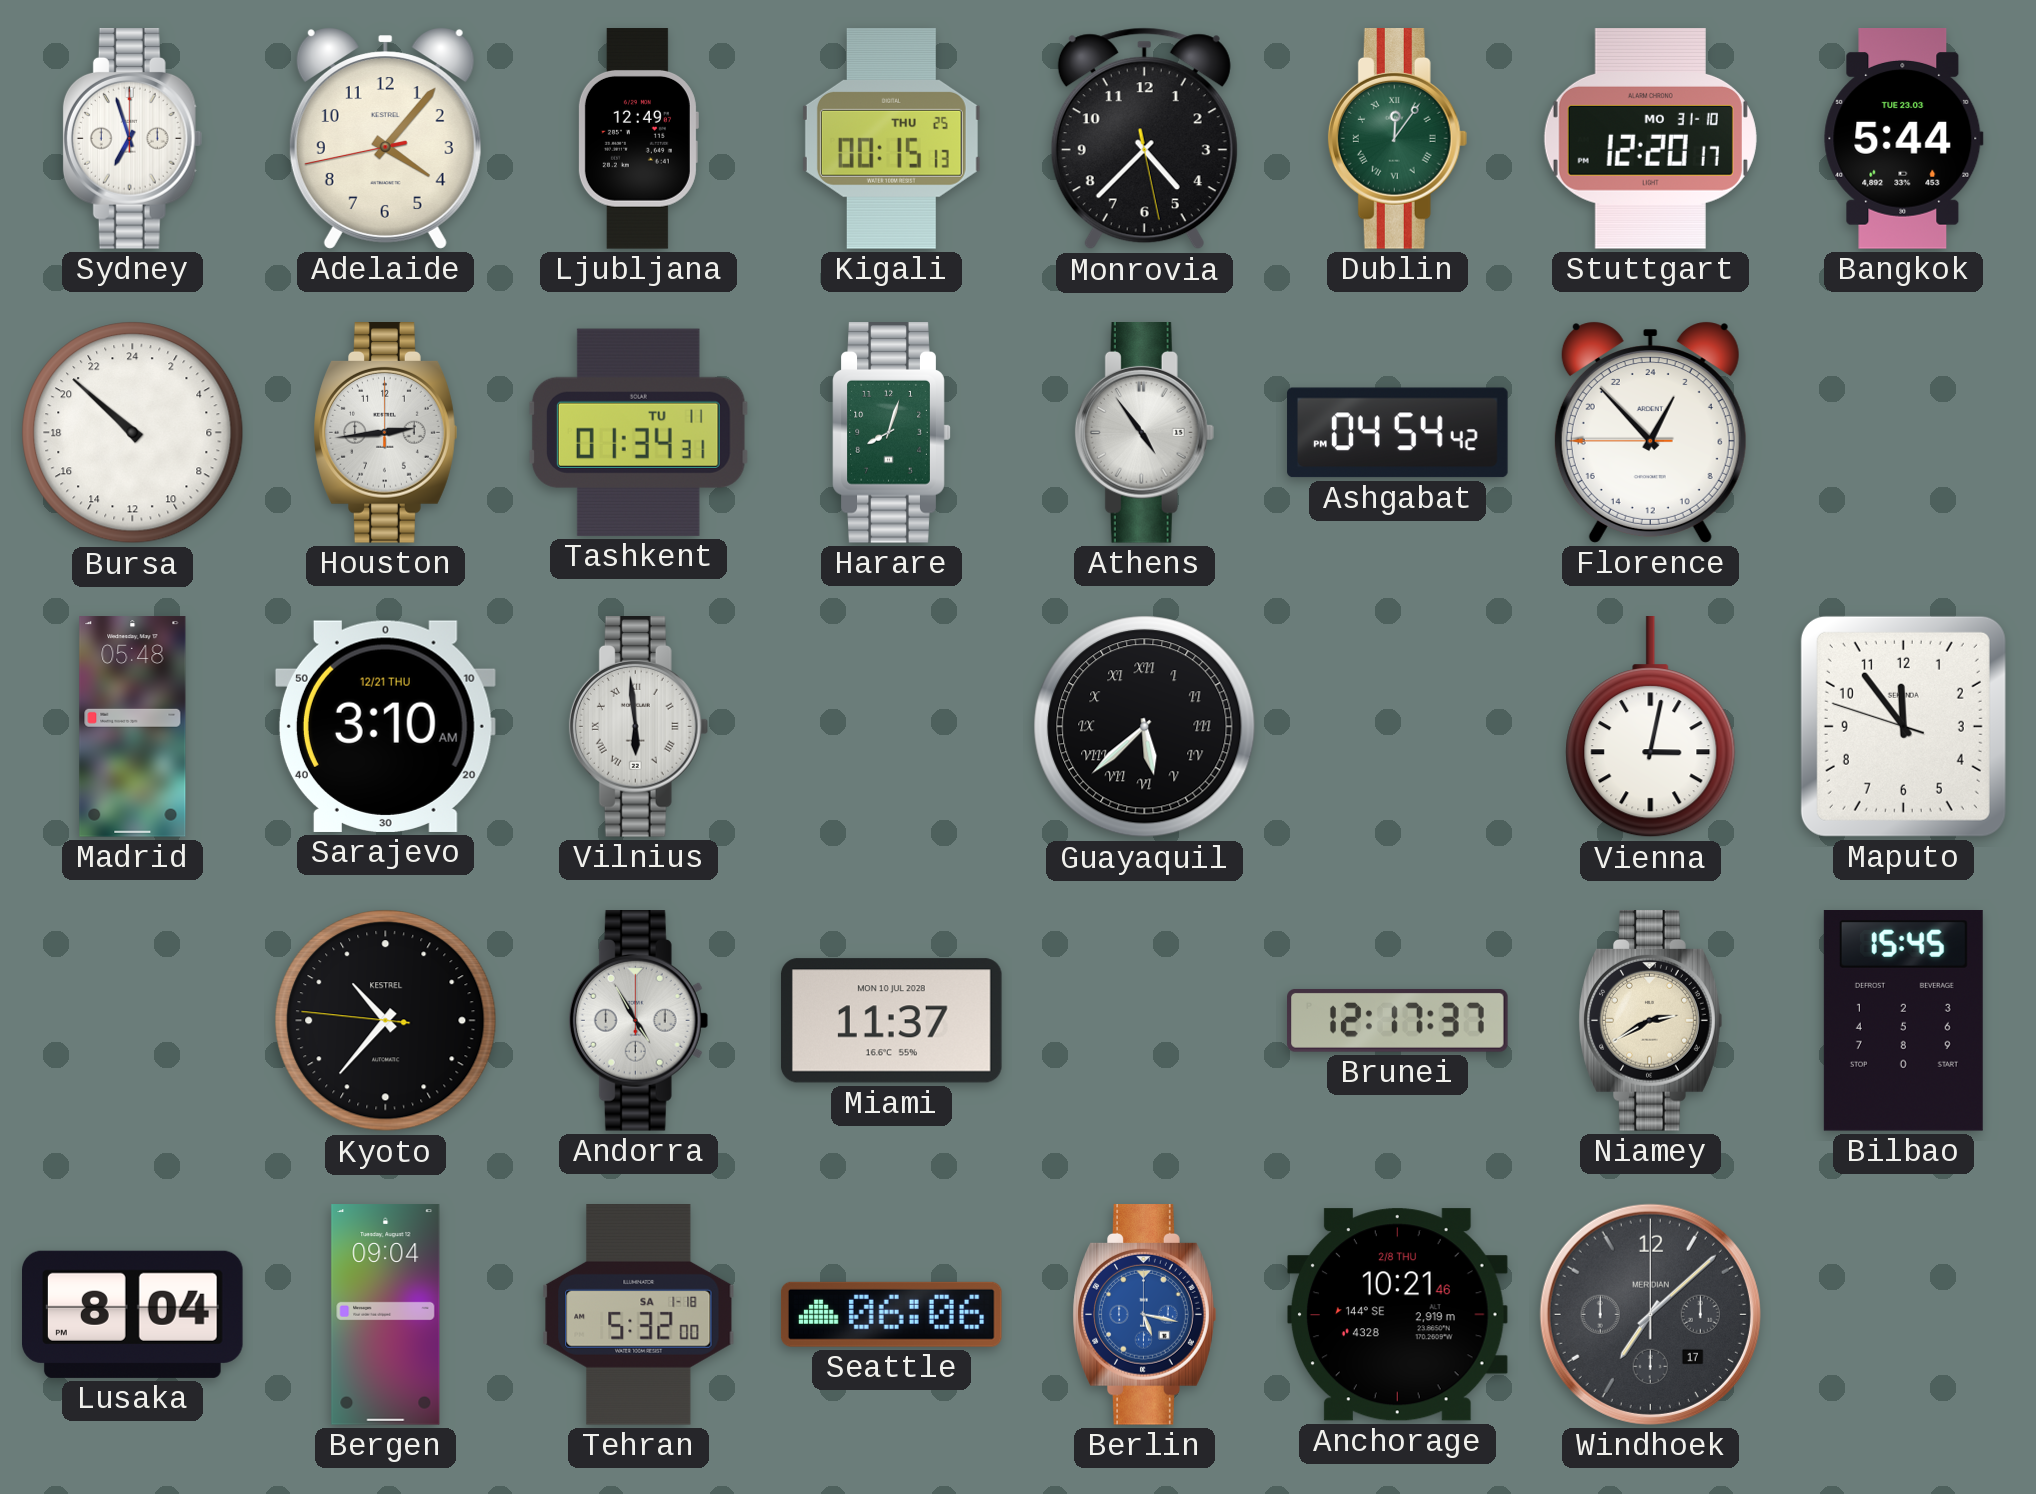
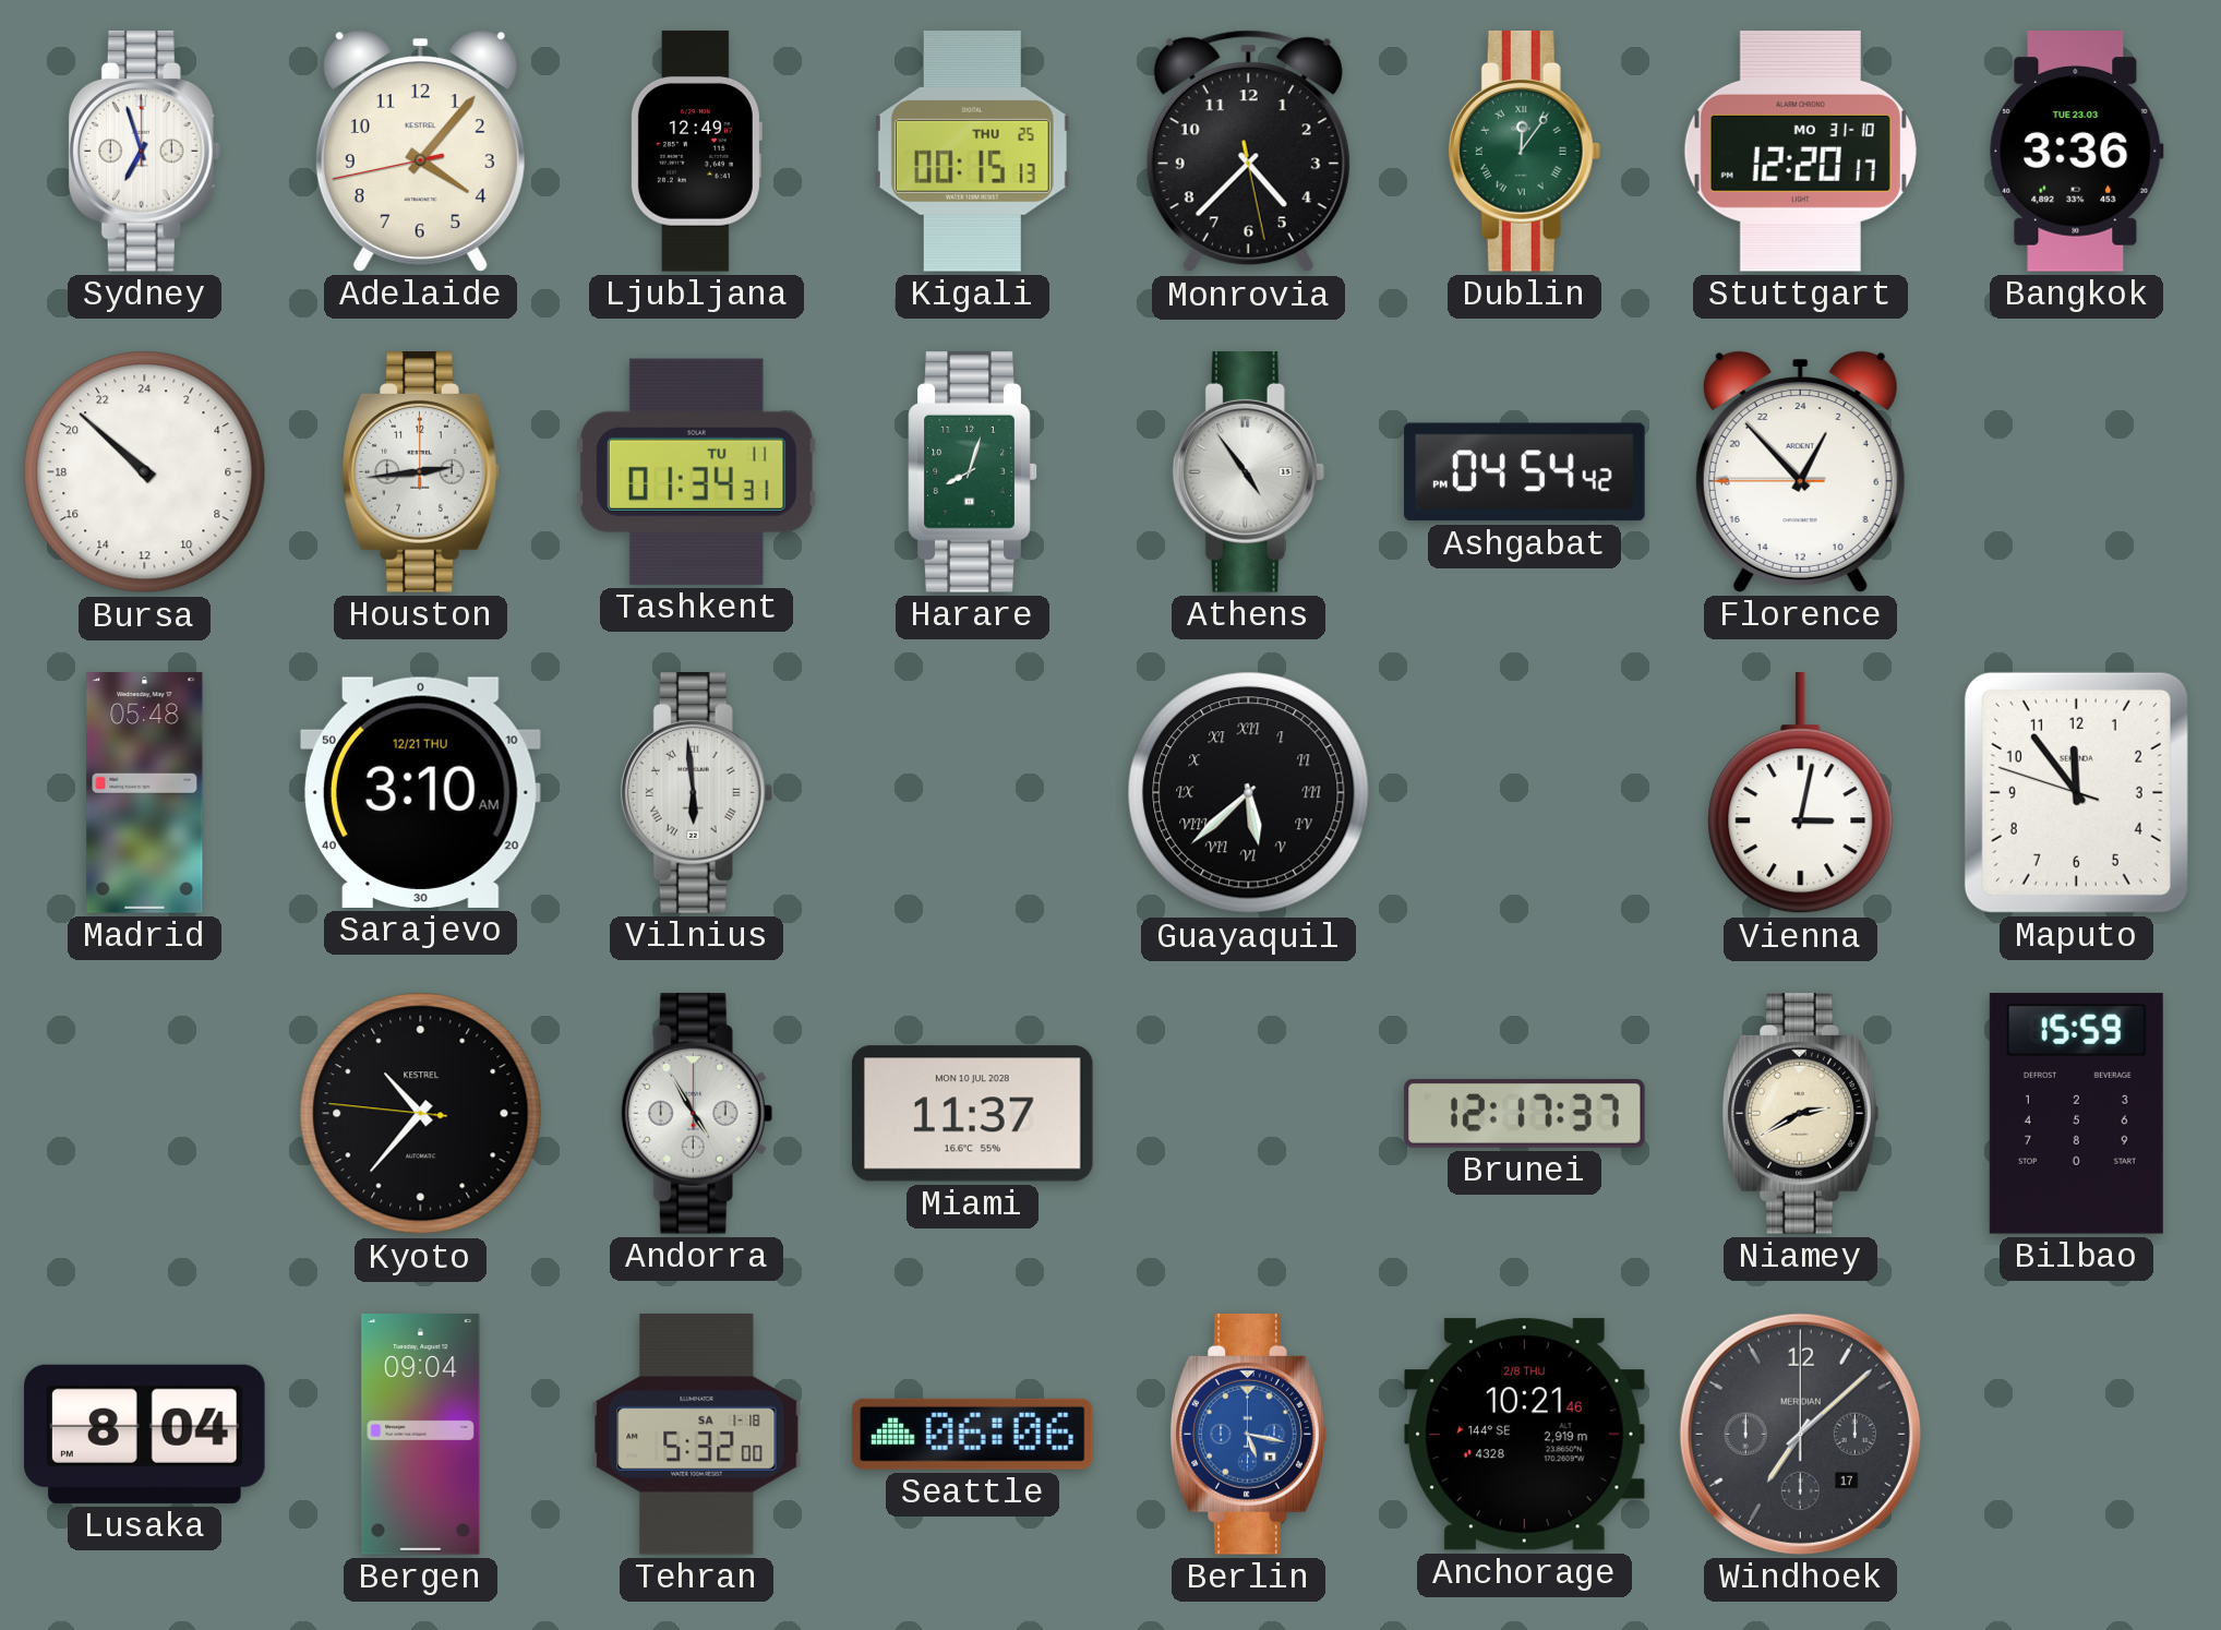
Bangkok: 5:44 -> 3:36
Bilbao: 15:45 -> 15:59
